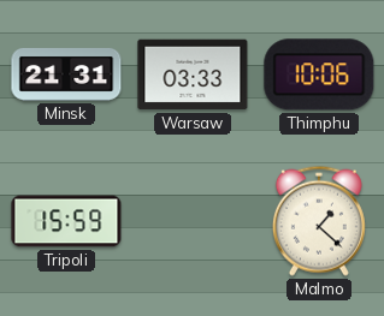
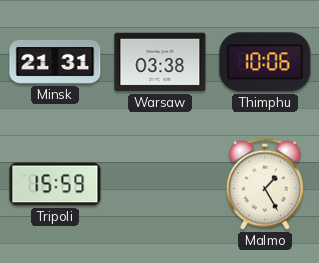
Warsaw: 03:33 -> 03:38
Malmo: 1:22 -> 1:25
